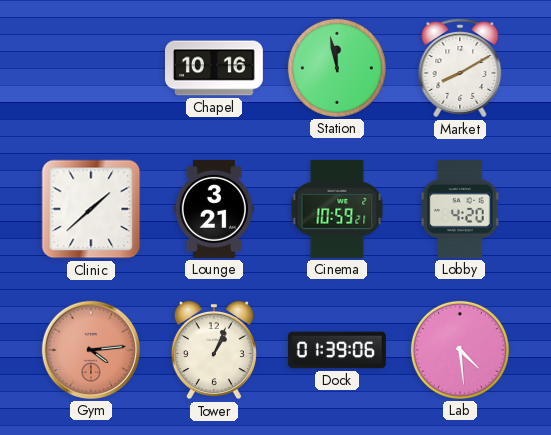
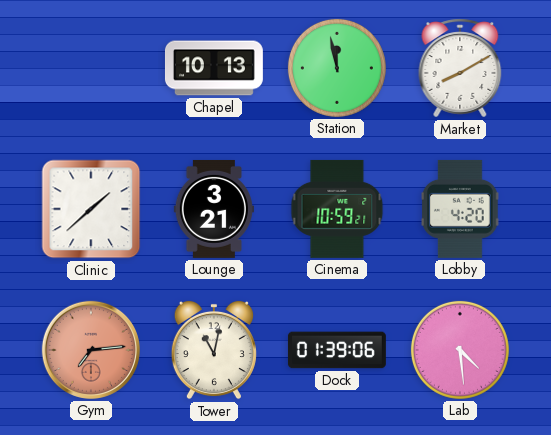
Chapel: 10:16 -> 10:13
Gym: 4:14 -> 7:14
Tower: 1:04 -> 11:02
